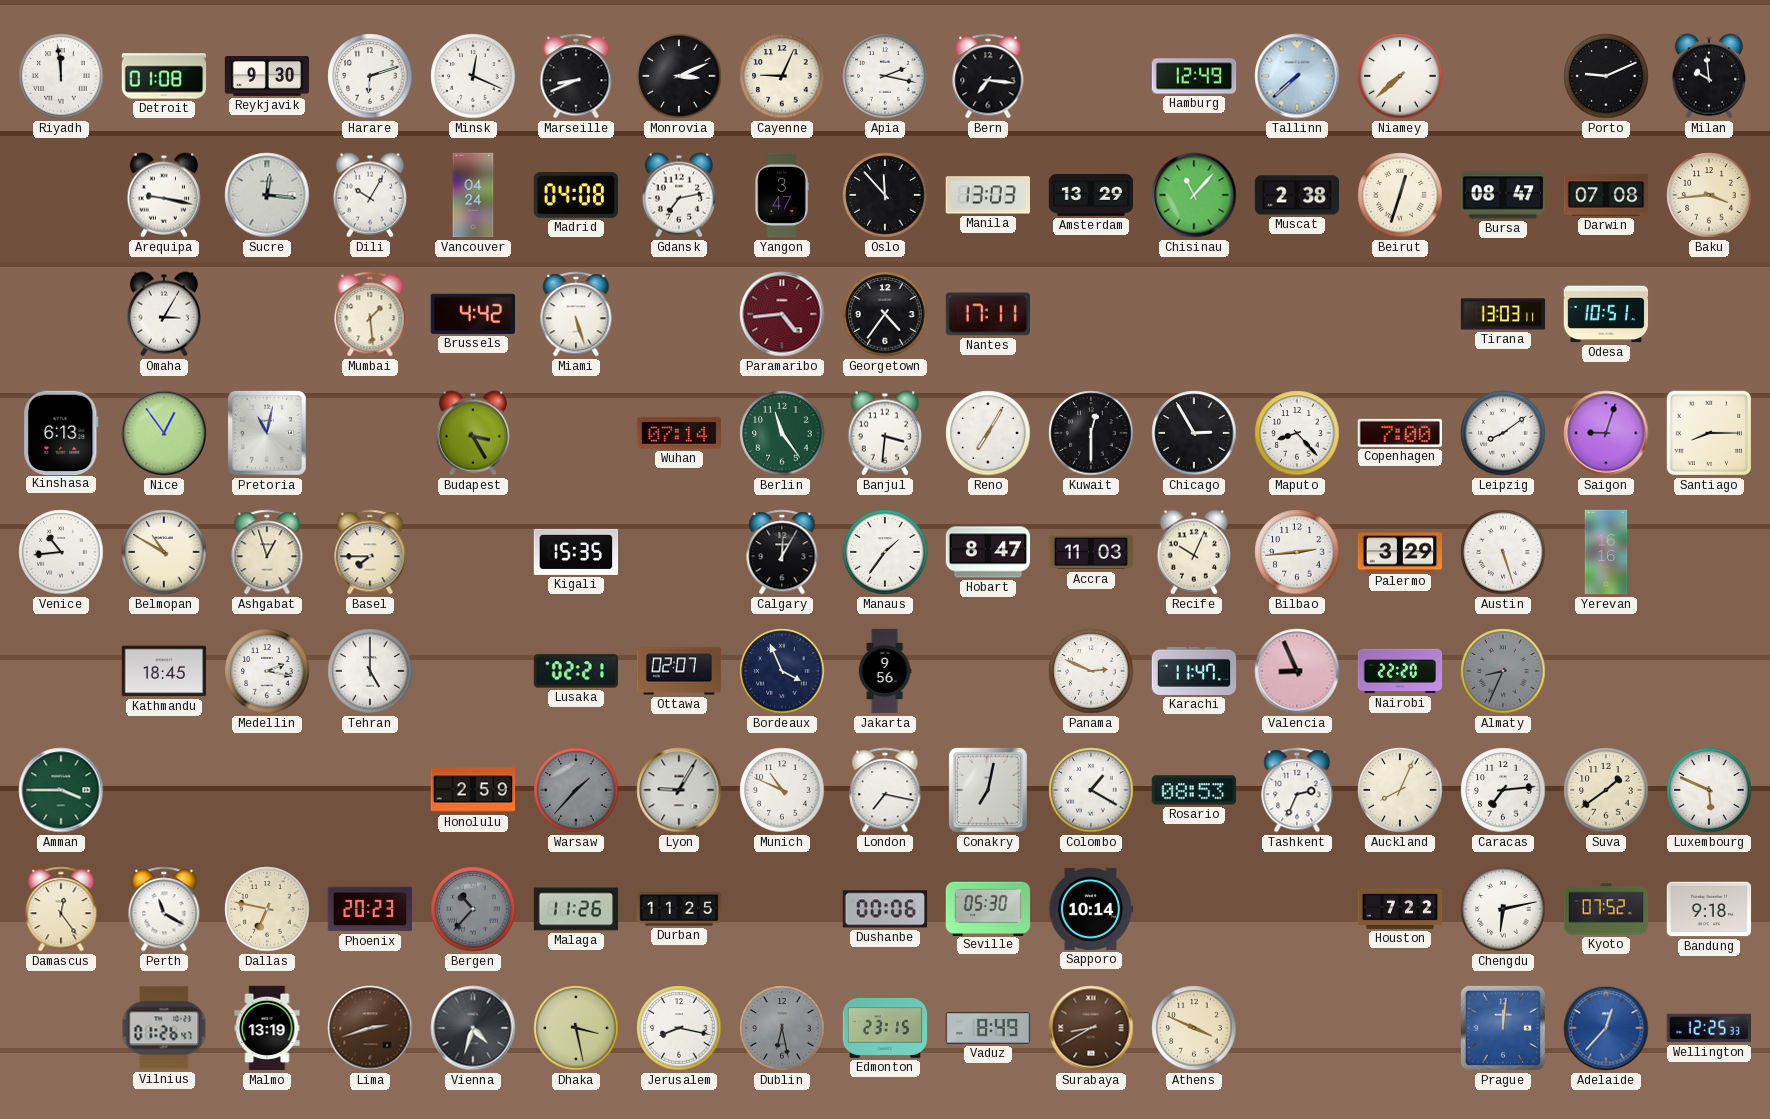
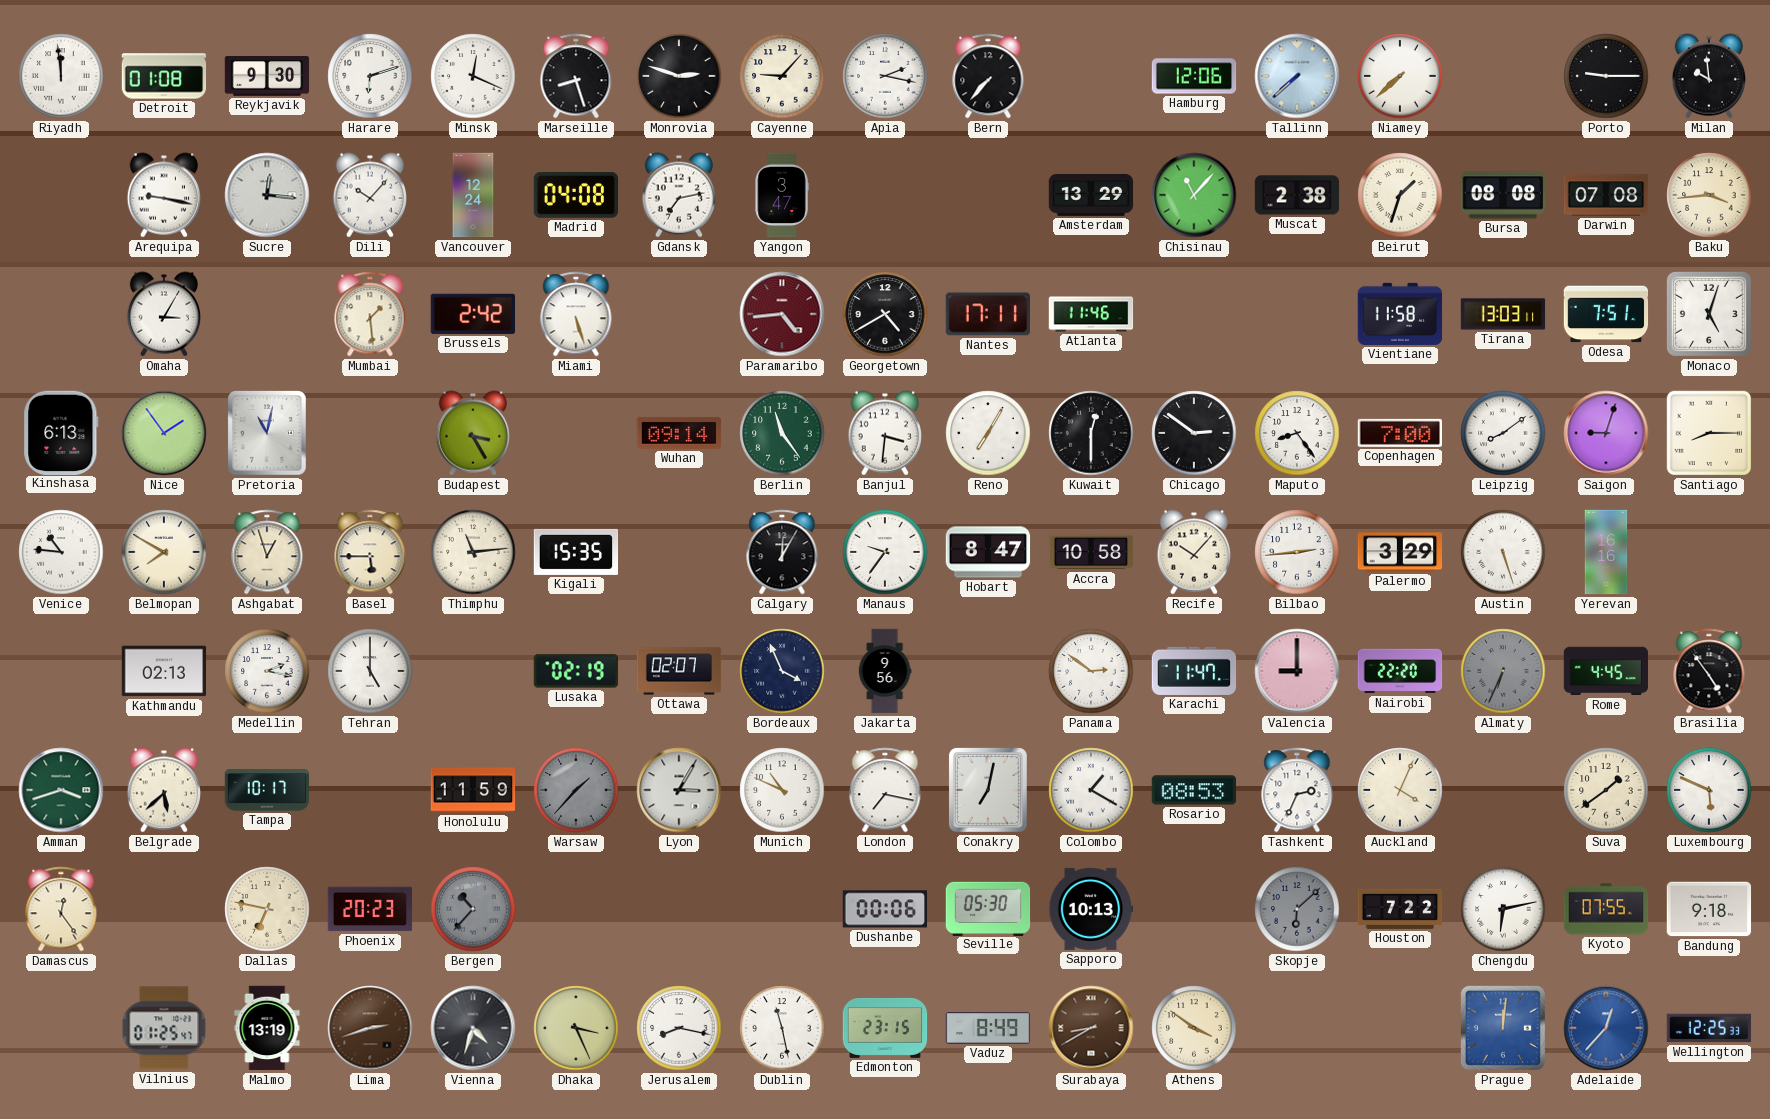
Marseille: 8:41 -> 8:27
Monrovia: 3:11 -> 2:48
Cayenne: 9:04 -> 9:07
Bern: 7:16 -> 7:37
Hamburg: 12:49 -> 12:06
Porto: 9:11 -> 9:15
Dili: 10:05 -> 10:07
Vancouver: 04:24 -> 12:24
Oslo: 11:53 -> none
Manila: 13:03 -> none
Beirut: 12:33 -> 1:33
Bursa: 08:47 -> 08:08
Brussels: 4:42 -> 2:42
Georgetown: 4:36 -> 4:40
Atlanta: none -> 11:46
Vientiane: none -> 11:58
Odesa: 10:51 -> 7:51
Monaco: none -> 5:03
Nice: 12:54 -> 1:54
Wuhan: 07:14 -> 09:14
Chicago: 2:55 -> 2:51
Maputo: 8:23 -> 8:24
Venice: 10:44 -> 10:46
Belmopan: 10:50 -> 7:50
Basel: 7:45 -> 5:45
Thimphu: none -> 11:14
Manaus: 1:36 -> 9:36
Accra: 11:03 -> 10:58
Recife: 10:04 -> 10:07
Kathmandu: 18:45 -> 02:13
Lusaka: 02:21 -> 02:19
Panama: 2:49 -> 2:51
Valencia: 8:56 -> 9:00
Almaty: 8:34 -> 6:34
Rome: none -> 4:45
Brasilia: none -> 4:54
Amman: 3:45 -> 3:42
Belgrade: none -> 5:38
Tampa: none -> 10:17
Honolulu: 2:59 -> 11:59
Lyon: 9:05 -> 3:05
Auckland: 8:04 -> 4:04
Caracas: 7:14 -> none
Perth: 11:20 -> none
Malaga: 11:26 -> none
Durban: 11:25 -> none
Sapporo: 10:14 -> 10:13
Skopje: none -> 6:08
Kyoto: 07:52 -> 07:55
Vilnius: 01:26 -> 01:25
Dhaka: 3:28 -> 3:26
Dublin: 6:28 -> 11:28
Dublin dial: grey -> white
Athens: 3:49 -> 3:51
